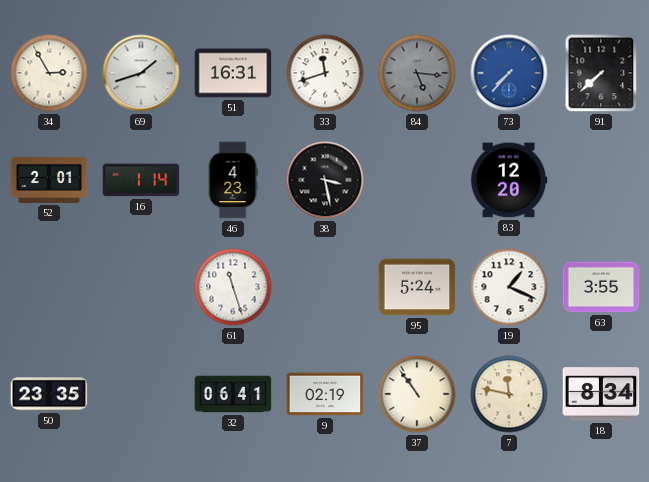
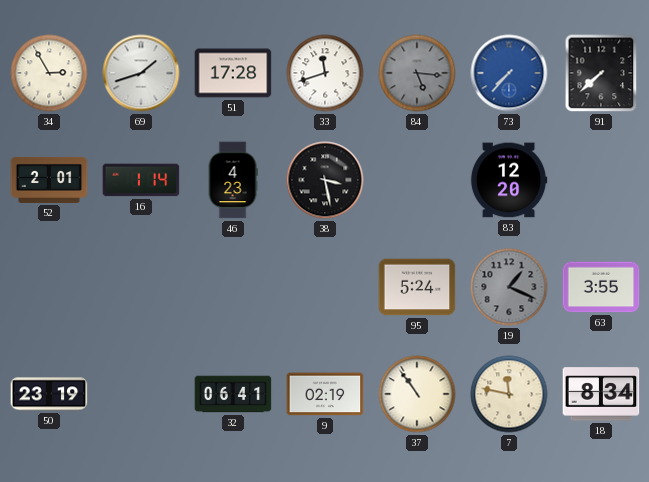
51: 16:31 -> 17:28
61: 11:27 -> none
19 dial: white -> grey
50: 23:35 -> 23:19
